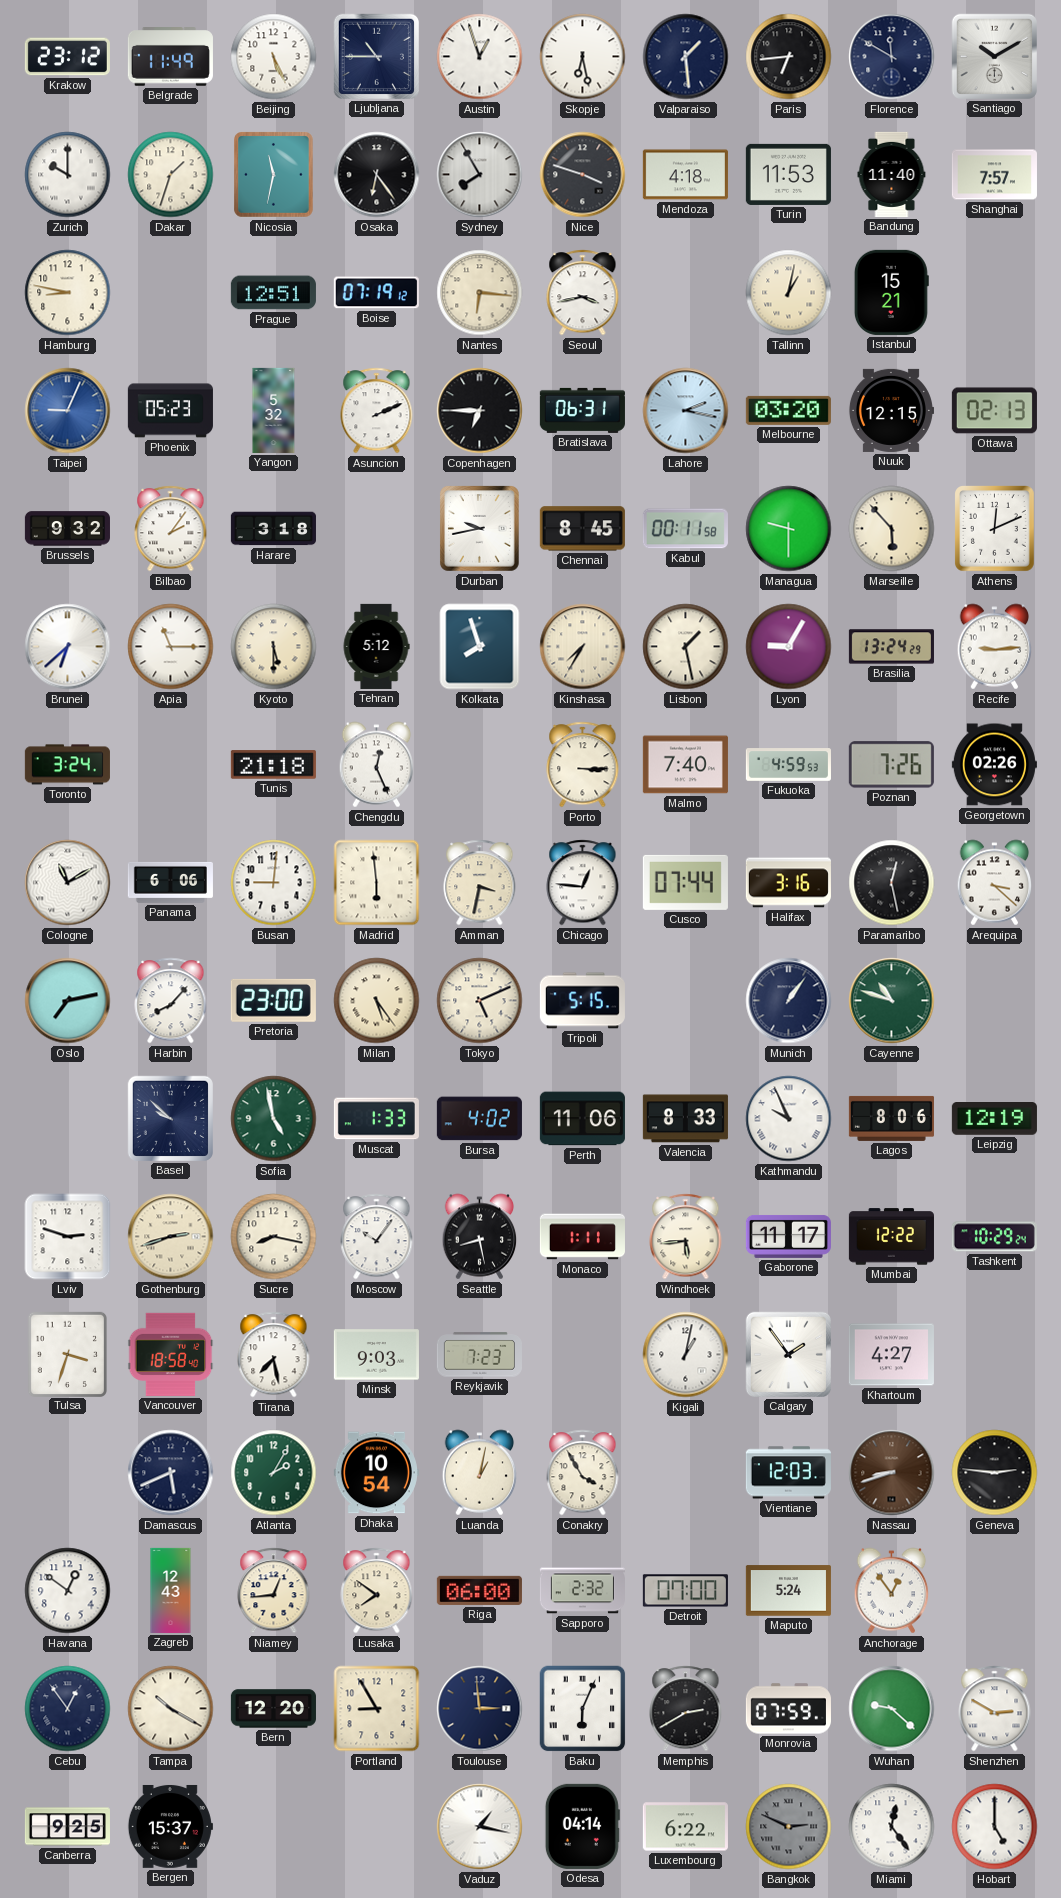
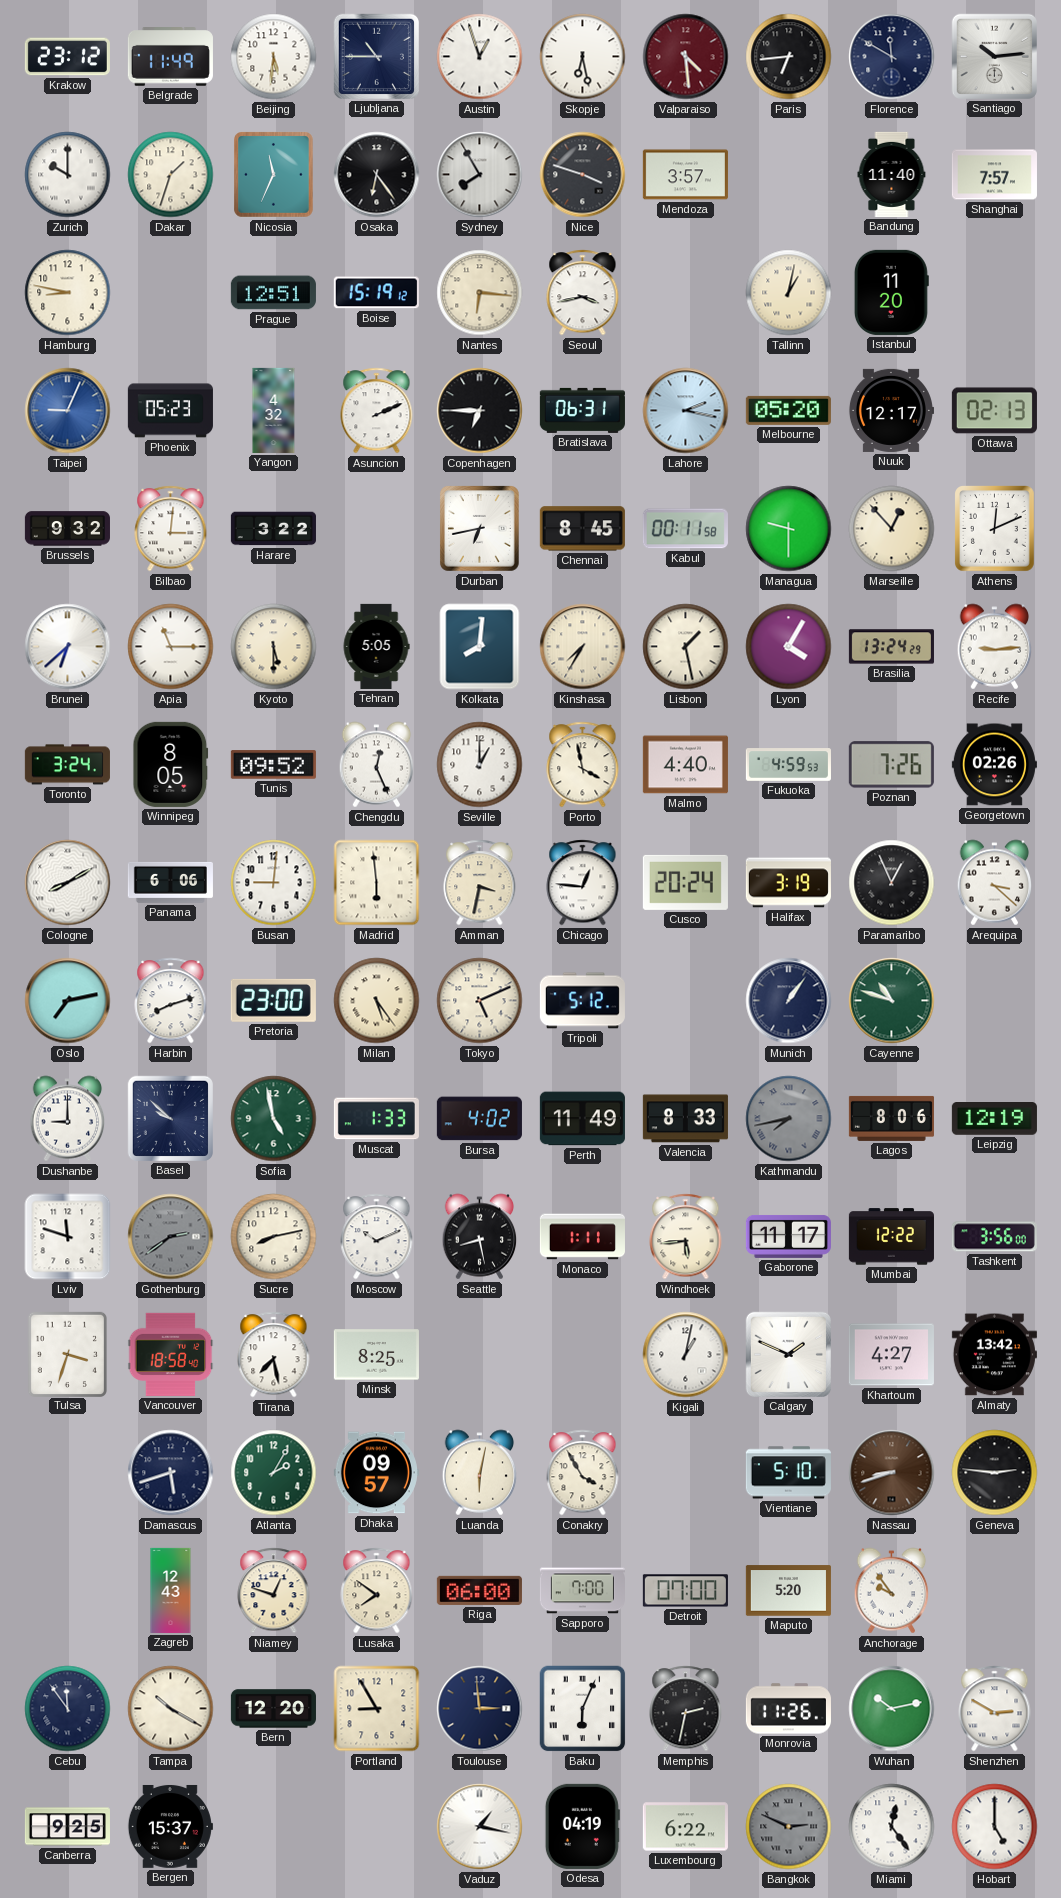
Beijing: 5:26 -> 5:31
Valparaiso: 1:29 -> 4:29
Valparaiso dial: navy -> burgundy
Santiago: 10:10 -> 10:14
Nicosia: 11:32 -> 11:34
Mendoza: 4:18 -> 3:57
Turin: 11:53 -> none
Boise: 07:19 -> 15:19
Istanbul: 15:21 -> 11:20
Yangon: 5:32 -> 4:32
Melbourne: 03:20 -> 05:20
Nuuk: 12:15 -> 12:17
Bilbao: 2:06 -> 3:01
Harare: 3:18 -> 3:22
Durban: 9:43 -> 6:43
Marseille: 5:53 -> 12:53
Tehran: 5:12 -> 5:05
Kolkata: 7:57 -> 8:01
Lyon: 9:05 -> 4:05
Winnipeg: none -> 8:05
Tunis: 21:18 -> 09:52
Seville: none -> 1:00
Porto: 3:15 -> 3:58
Malmo: 7:40 -> 4:40
Cologne: 11:10 -> 8:10
Cusco: 07:44 -> 20:24
Halifax: 3:16 -> 3:19
Paramaribo: 12:28 -> 12:56
Harbin: 8:07 -> 8:12
Tripoli: 5:15 -> 5:12
Dushanbe: none -> 9:00
Perth: 11:06 -> 11:49
Kathmandu: 9:56 -> 7:43
Kathmandu dial: white -> grey
Lviv: 2:48 -> 11:48
Gothenburg: 2:42 -> 2:39
Gothenburg dial: cream -> grey
Sucre: 8:17 -> 8:13
Moscow: 10:06 -> 10:11
Tashkent: 10:29 -> 3:56
Minsk: 9:03 -> 8:25
Reykjavik: 7:23 -> none
Calgary: 1:54 -> 1:49
Almaty: none -> 13:42
Damascus: 5:41 -> 5:42
Dhaka: 10:54 -> 09:57
Luanda: 1:02 -> 6:02
Vientiane: 12:03 -> 5:10
Havana: 12:51 -> none
Niamey: 12:44 -> 12:48
Sapporo: 2:32 -> 7:00
Maputo: 5:24 -> 5:20
Anchorage: 12:54 -> 9:54
Cebu: 12:54 -> 11:54
Memphis: 2:40 -> 2:32
Monrovia: 07:59 -> 11:26
Wuhan: 9:22 -> 10:13
Odesa: 04:14 -> 04:19
